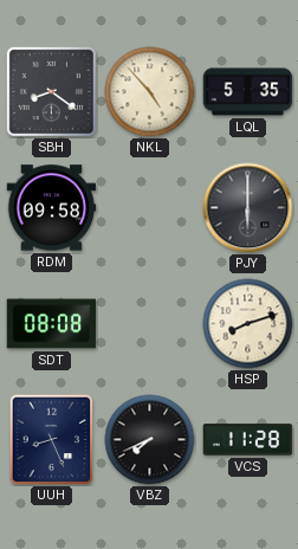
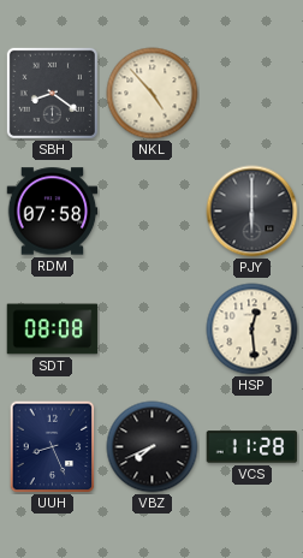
LQL: 5:35 -> none
RDM: 09:58 -> 07:58
HSP: 8:12 -> 12:29
